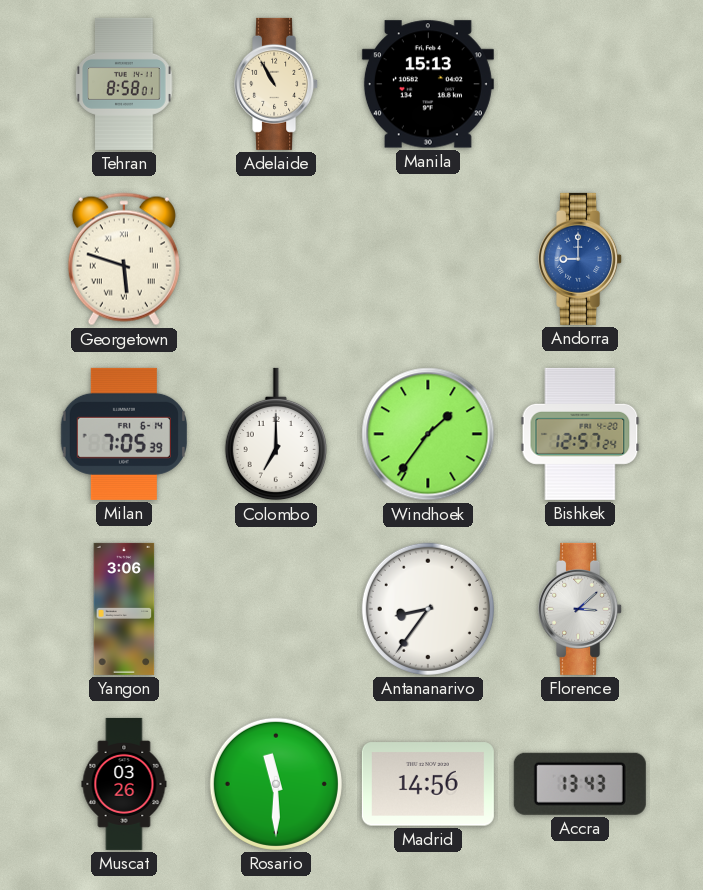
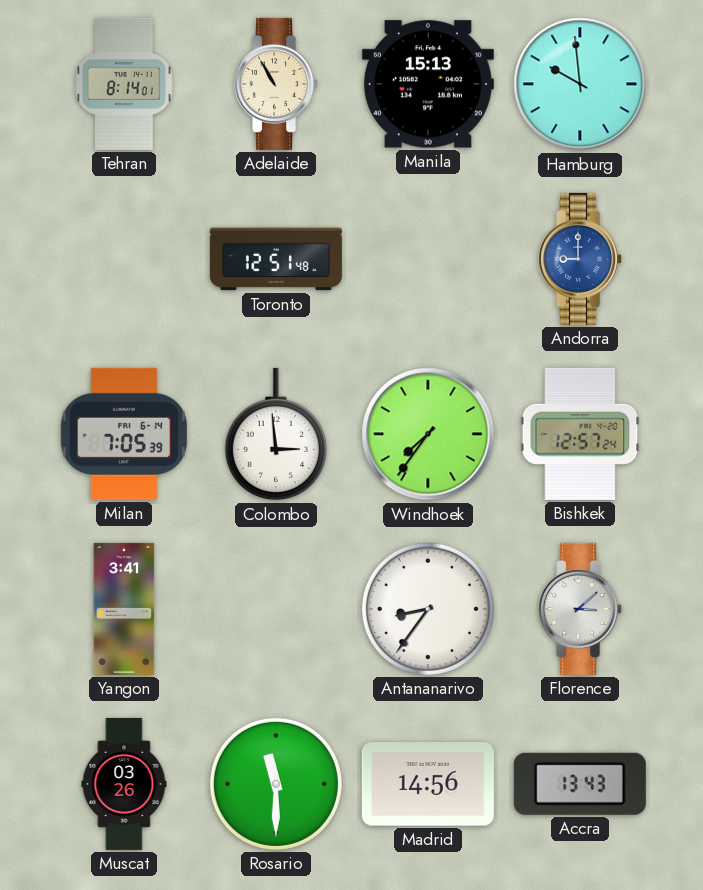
Tehran: 8:58 -> 8:14
Hamburg: none -> 9:59
Georgetown: 5:48 -> none
Toronto: none -> 12:51
Colombo: 7:00 -> 2:59
Windhoek: 1:36 -> 7:36
Yangon: 3:06 -> 3:41
